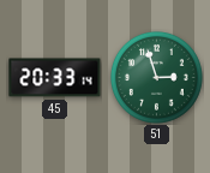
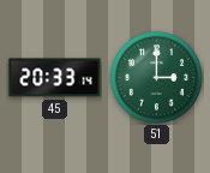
51: 2:57 -> 3:00
